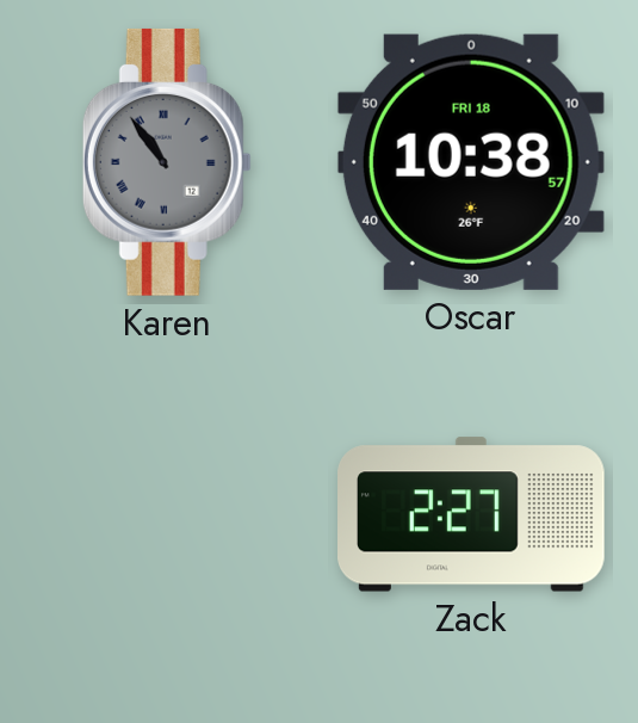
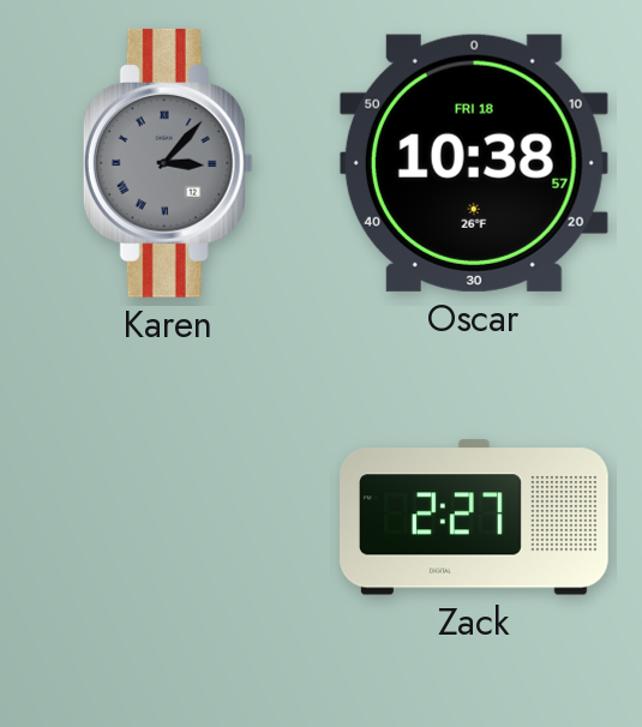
Karen: 10:54 -> 3:07
